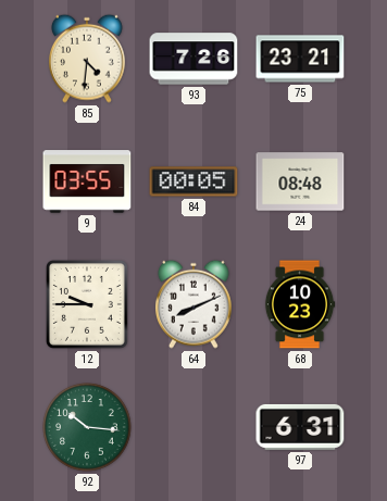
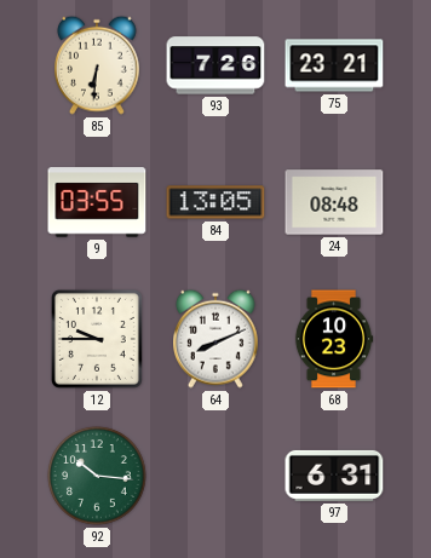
85: 4:31 -> 6:31
84: 00:05 -> 13:05
